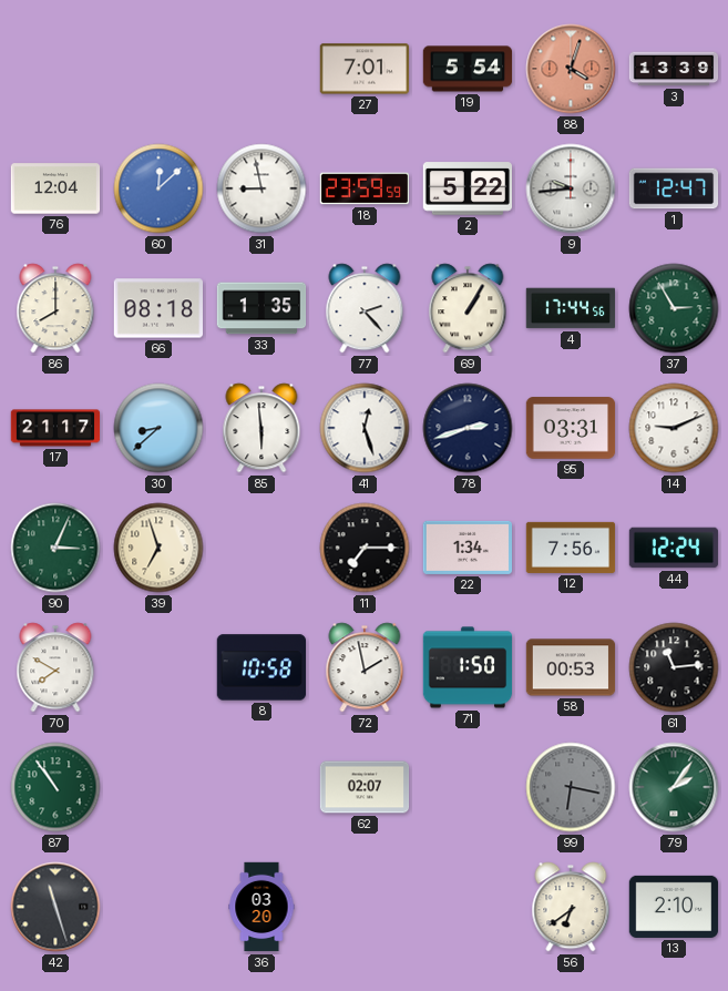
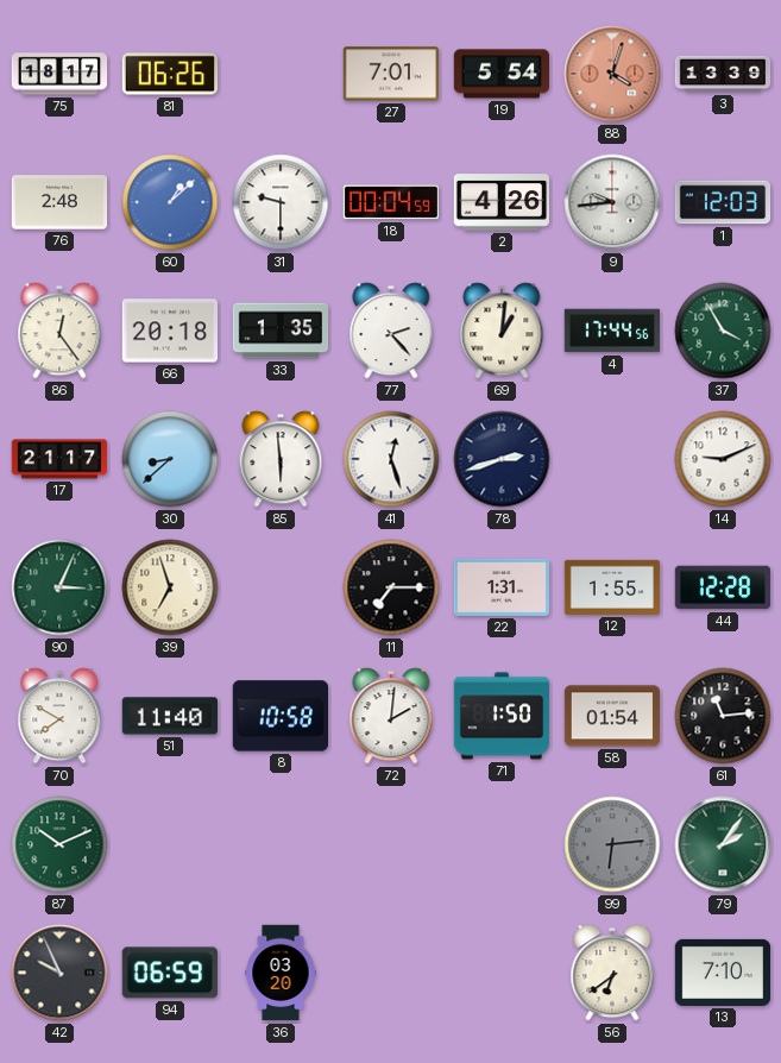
75: none -> 18:17
81: none -> 06:26
76: 12:04 -> 2:48
60: 12:08 -> 1:08
31: 8:58 -> 9:30
18: 23:59 -> 00:04
2: 5:22 -> 4:26
1: 12:47 -> 12:03
86: 8:00 -> 12:24
66: 08:18 -> 20:18
69: 1:05 -> 1:01
37: 2:55 -> 3:55
95: 03:31 -> none
22: 1:34 -> 1:31
12: 7:56 -> 1:55
44: 12:24 -> 12:28
51: none -> 11:40
72: 1:58 -> 2:01
58: 00:53 -> 01:54
87: 10:54 -> 10:11
62: 02:07 -> none
99: 6:17 -> 6:14
42: 11:27 -> 9:56
94: none -> 06:59
13: 2:10 -> 7:10
